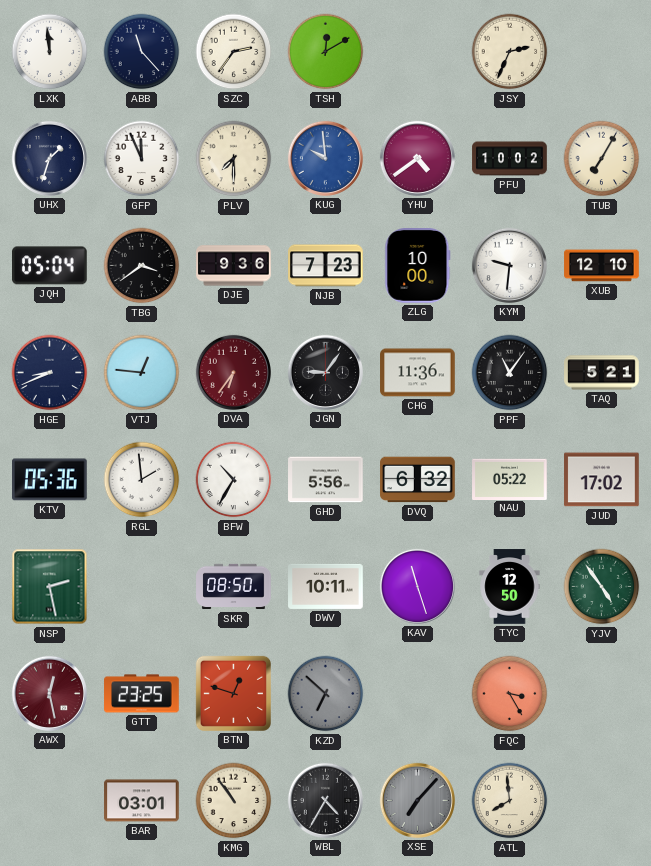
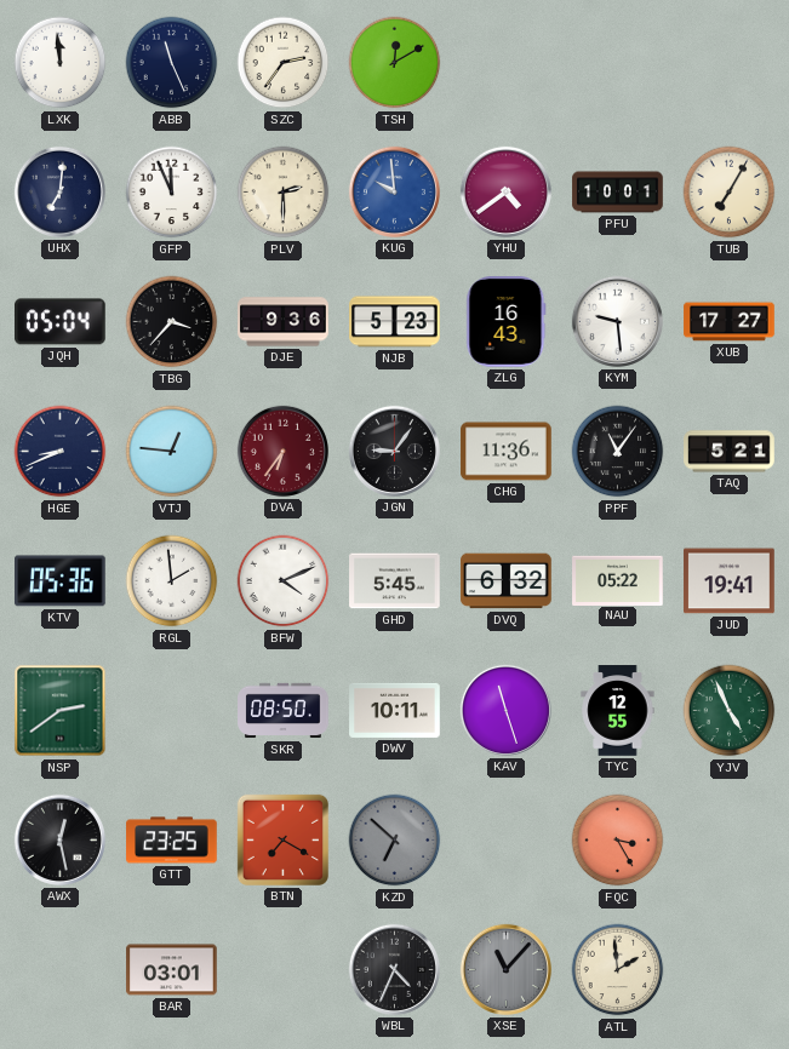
ABB: 11:23 -> 11:26
JSY: 2:34 -> none
UHX: 1:33 -> 7:01
PLV: 7:30 -> 2:30
PFU: 10:02 -> 10:01
TBG: 3:39 -> 3:37
NJB: 7:23 -> 5:23
ZLG: 10:00 -> 16:43
KYM: 9:31 -> 9:29
XUB: 12:10 -> 17:27
BFW: 10:35 -> 4:11
GHD: 5:56 -> 5:45
JUD: 17:02 -> 19:41
NSP: 2:28 -> 2:39
TYC: 12:50 -> 12:55
YJV: 4:54 -> 4:56
AWX dial: burgundy -> black
BTN: 12:48 -> 7:20
KMG: 10:54 -> none
WBL: 4:35 -> 4:34
XSE: 7:07 -> 11:07
ATL: 7:59 -> 1:59
